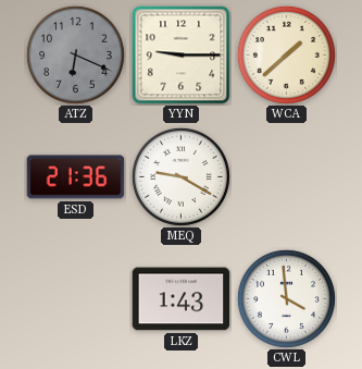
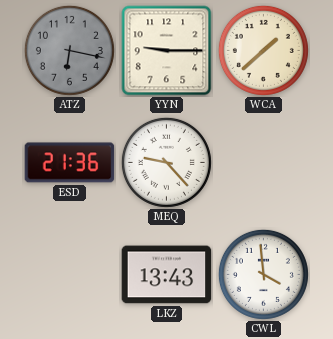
ATZ: 6:19 -> 6:17
MEQ: 9:20 -> 9:23
LKZ: 1:43 -> 13:43
